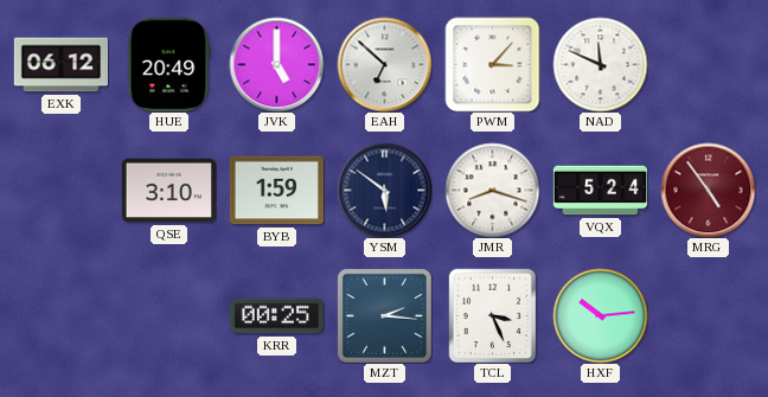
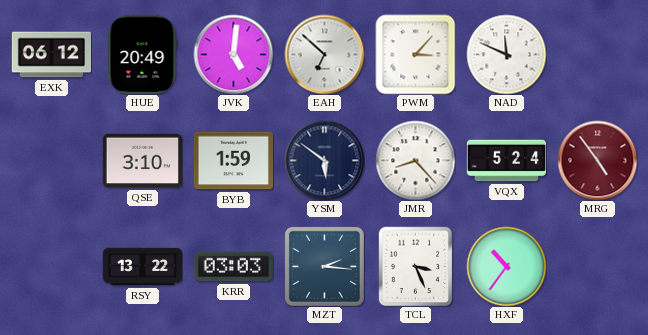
JVK: 5:00 -> 5:01
JMR: 8:18 -> 8:23
RSY: none -> 13:22
KRR: 00:25 -> 03:03
HXF: 10:14 -> 10:36
